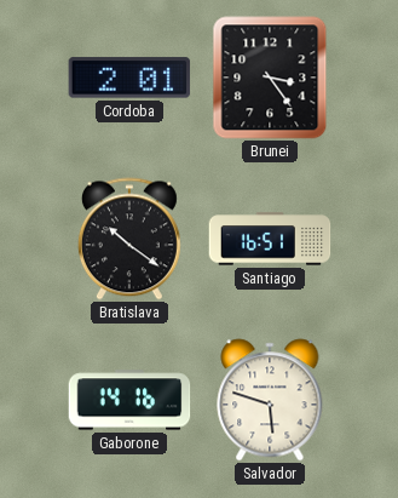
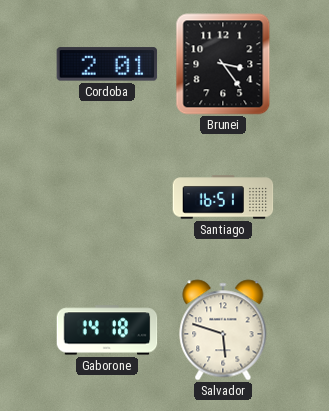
Bratislava: 10:21 -> none
Gaborone: 14:16 -> 14:18
